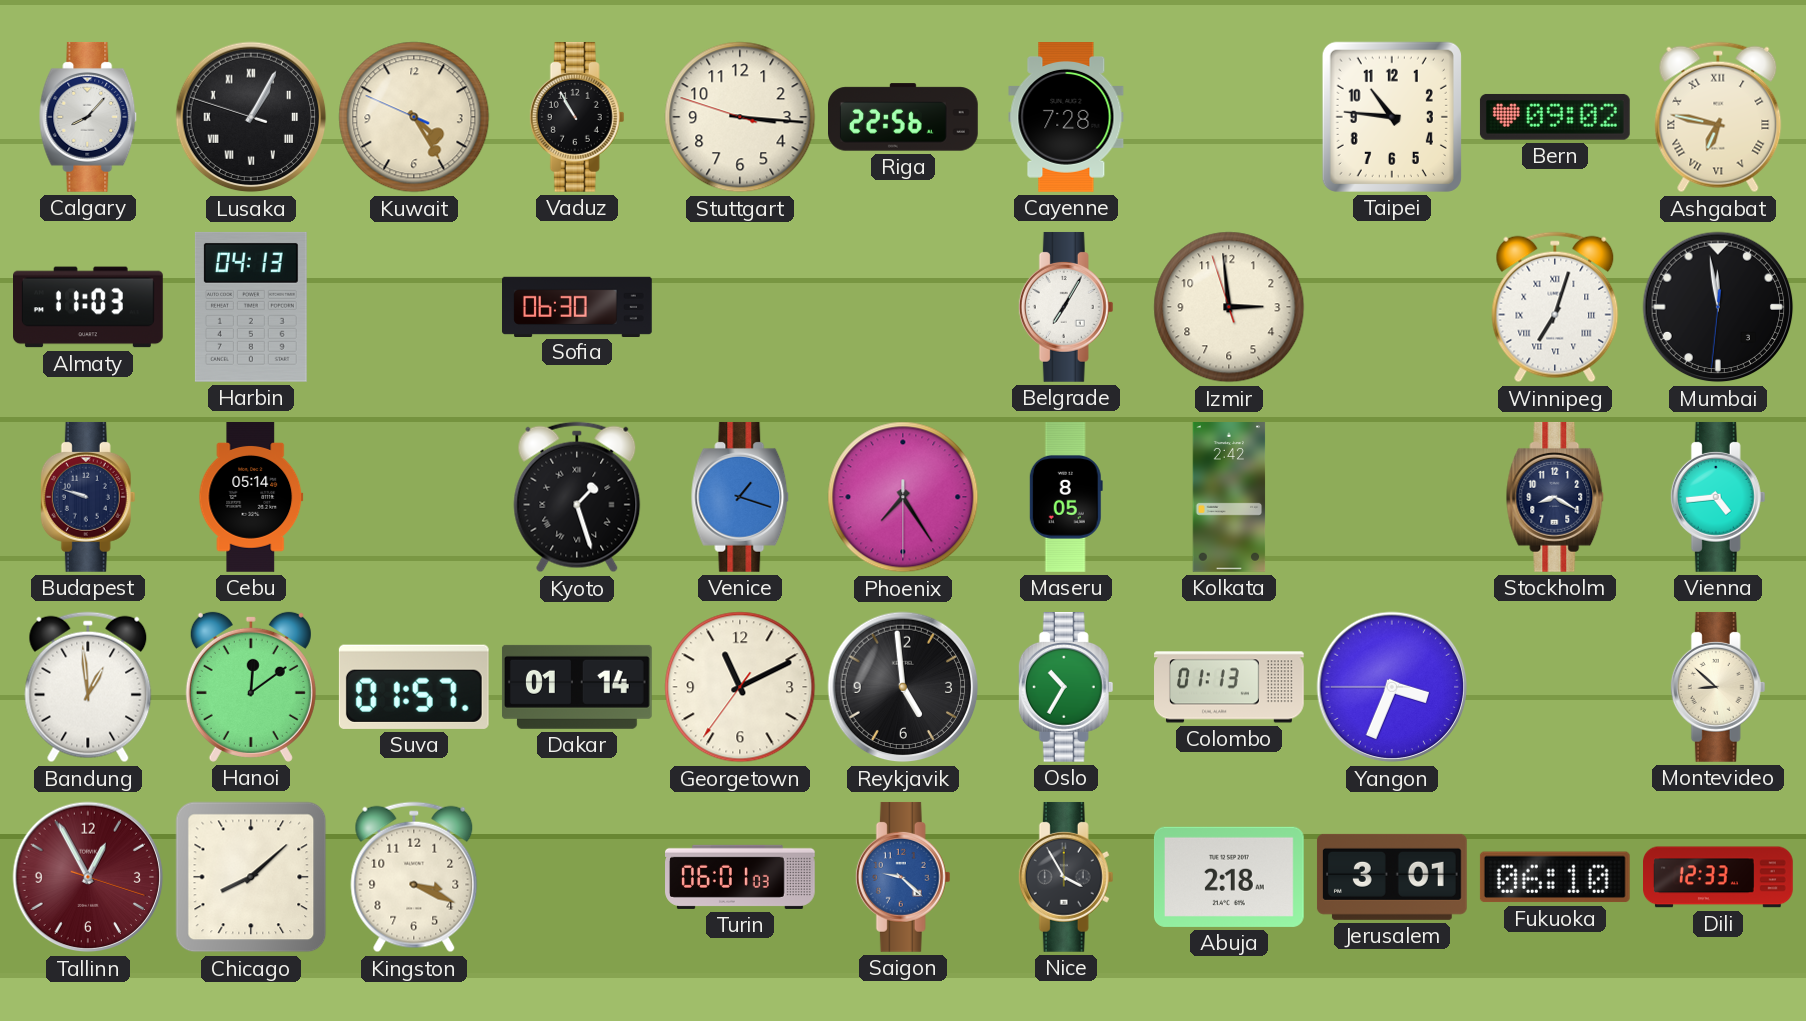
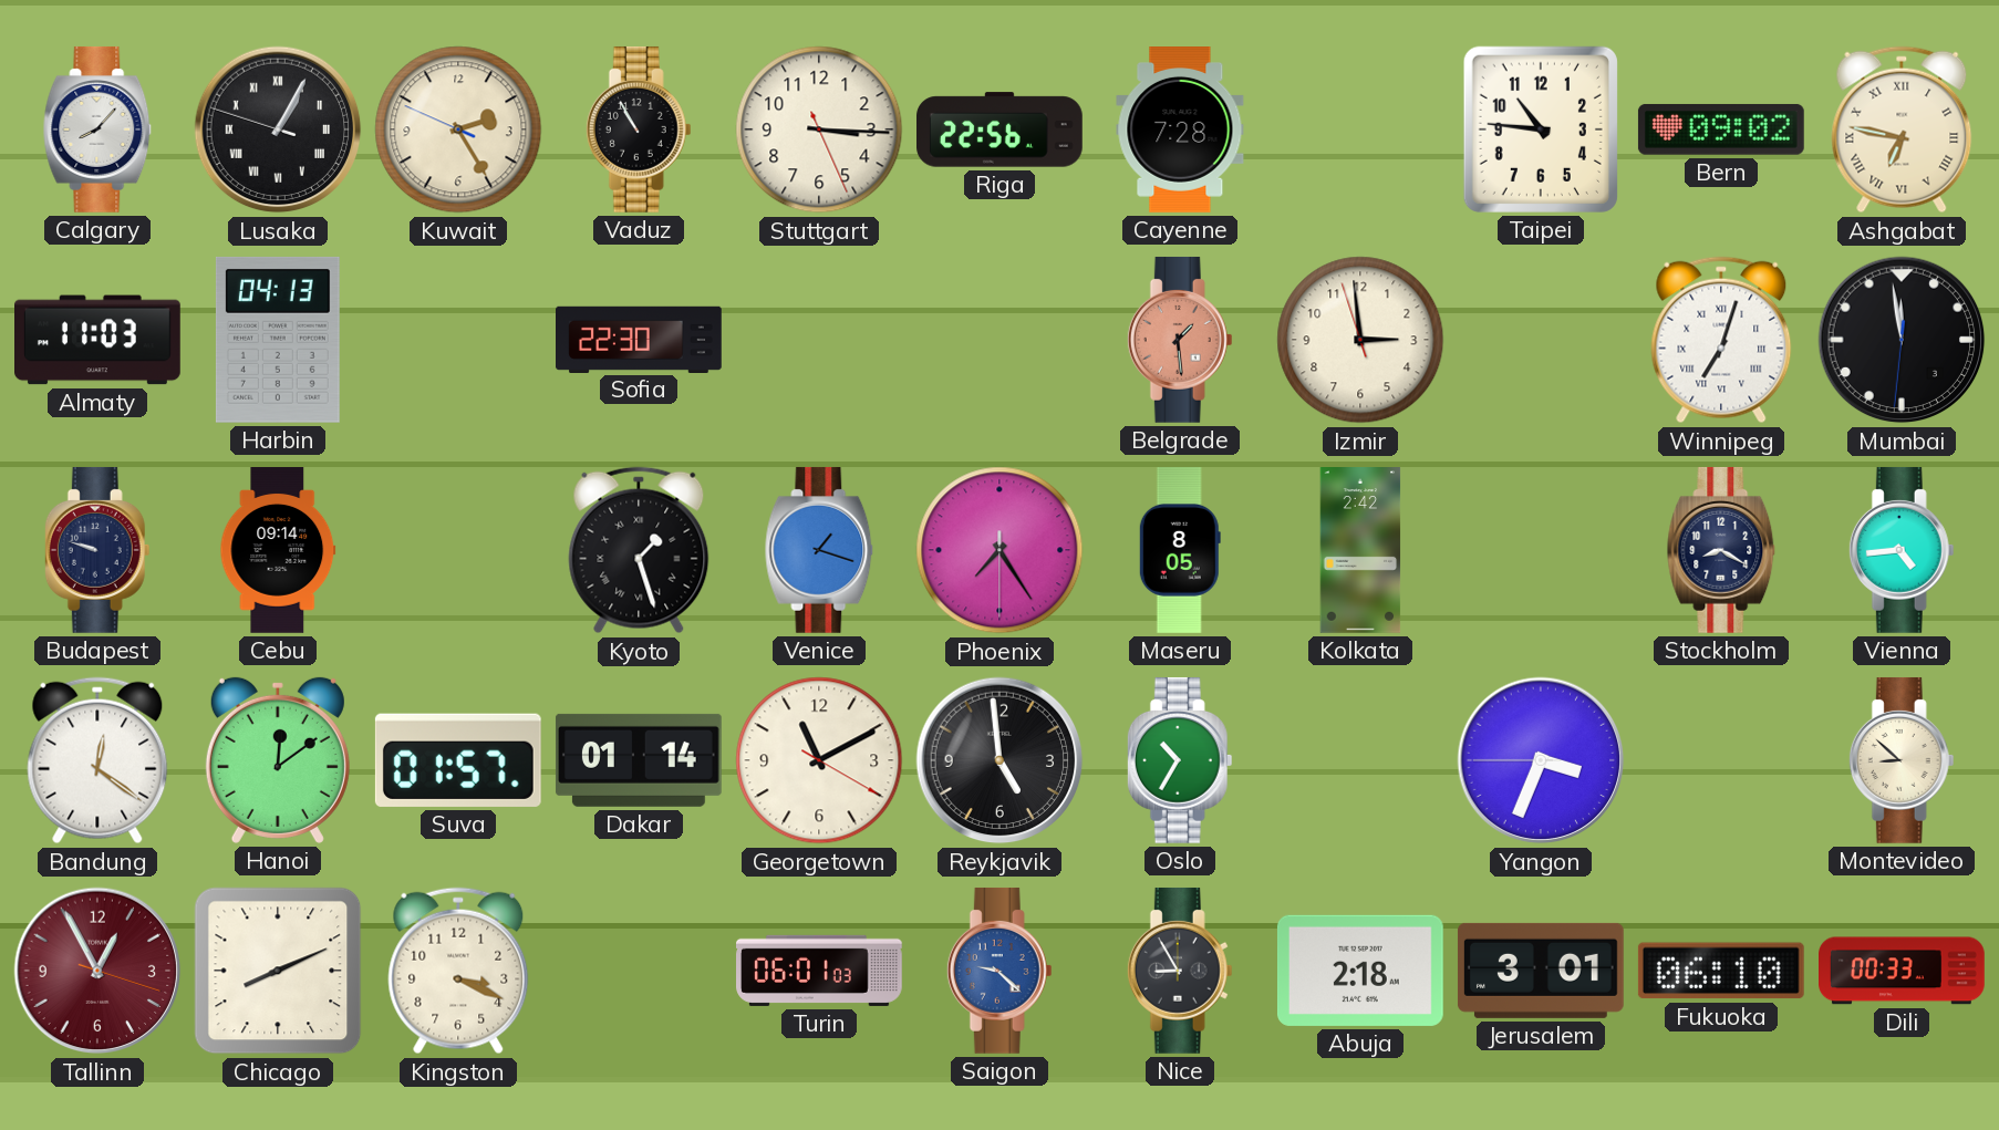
Kuwait: 4:24 -> 2:24
Stuttgart: 3:15:48 -> 3:15:26
Sofia: 06:30 -> 22:30
Belgrade: 7:05 -> 1:29
Belgrade dial: white -> salmon
Cebu: 05:14 -> 09:14
Bandung: 12:59 -> 12:21
Georgetown: 11:10:36 -> 11:10:20
Colombo: 01:13 -> none
Chicago: 8:08 -> 8:11
Nice: 3:55 -> 8:55
Dili: 12:33 -> 00:33
